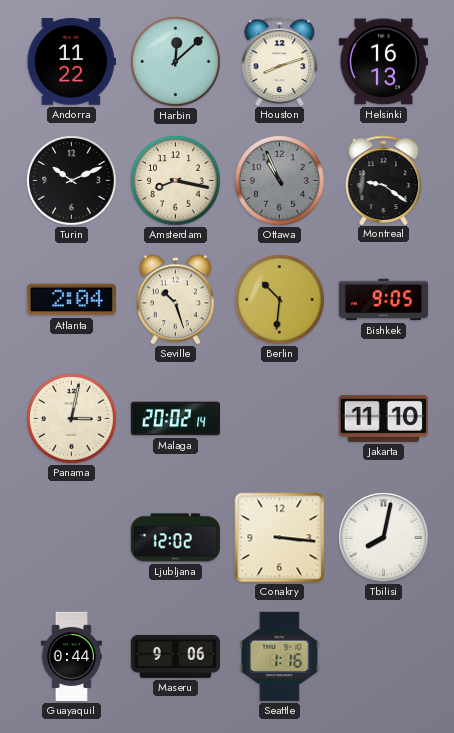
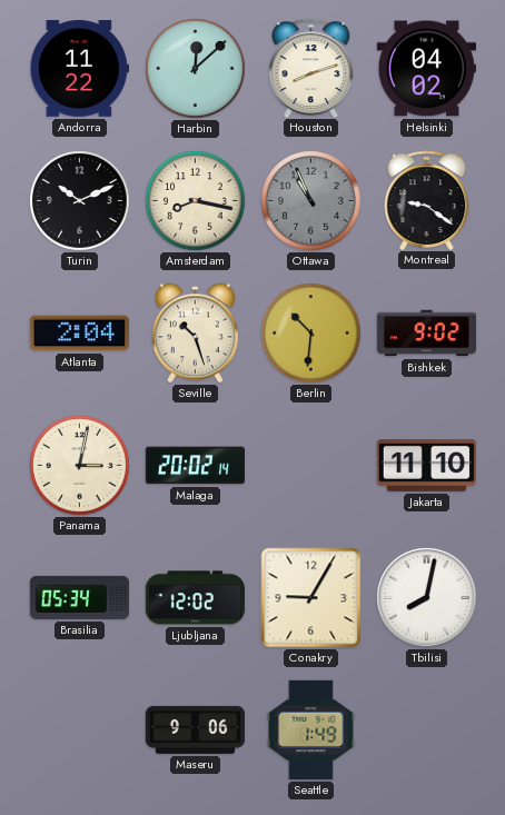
Helsinki: 16:13 -> 04:02
Bishkek: 9:05 -> 9:02
Brasilia: none -> 05:34
Conakry: 3:16 -> 9:05
Guayaquil: 0:44 -> none
Seattle: 1:16 -> 1:49
